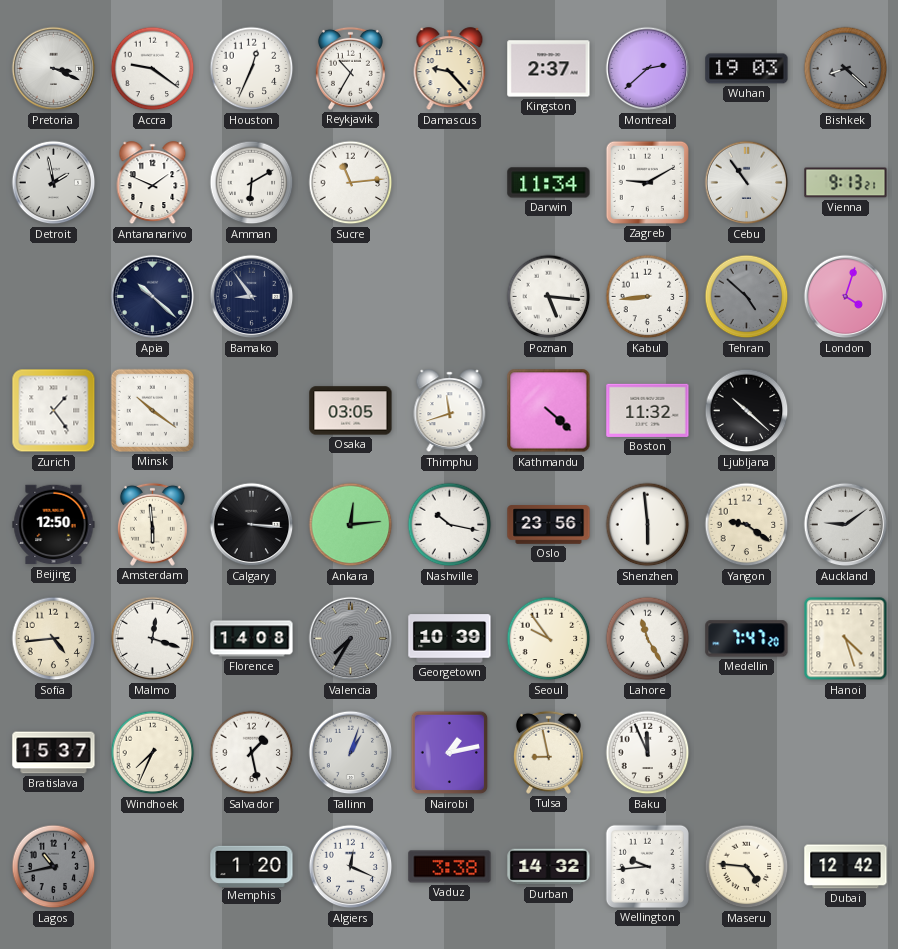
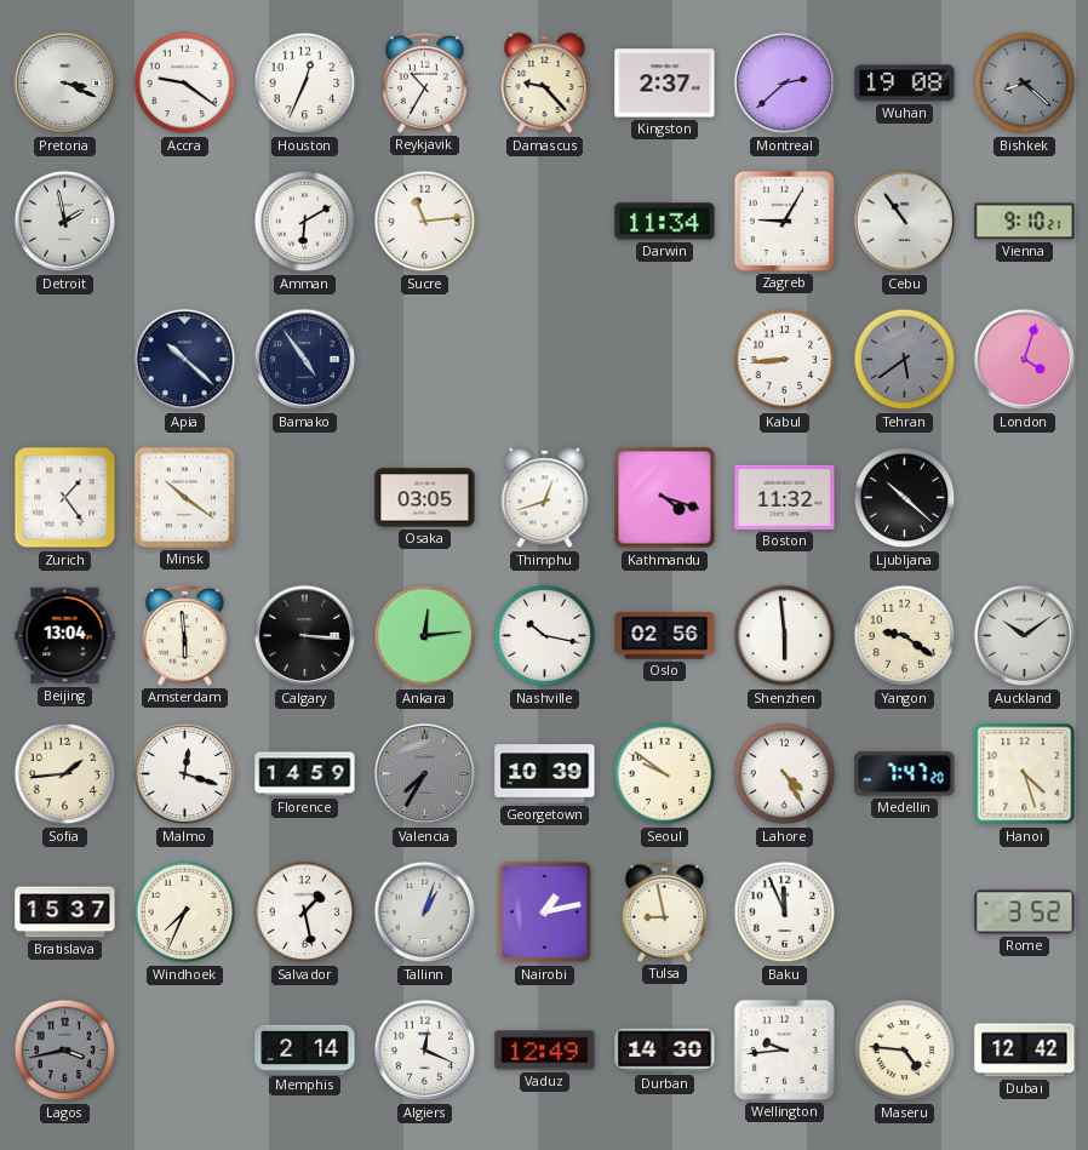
Wuhan: 19:03 -> 19:08
Antananarivo: 1:49 -> none
Zagreb: 9:10 -> 9:05
Vienna: 9:13 -> 9:10
Bamako: 8:54 -> 4:54
Poznan: 5:16 -> none
Tehran: 4:52 -> 5:39
Thimphu: 11:42 -> 12:42
Kathmandu: 4:22 -> 4:18
Beijing: 12:50 -> 13:04
Oslo: 23:56 -> 02:56
Auckland: 9:09 -> 10:09
Sofia: 4:44 -> 1:44
Florence: 14:08 -> 14:59
Seoul: 9:54 -> 9:51
Lahore: 11:25 -> 4:25
Rome: none -> 3:52
Lagos: 10:43 -> 3:43
Memphis: 1:20 -> 2:14
Vaduz: 3:38 -> 12:49
Durban: 14:32 -> 14:30
